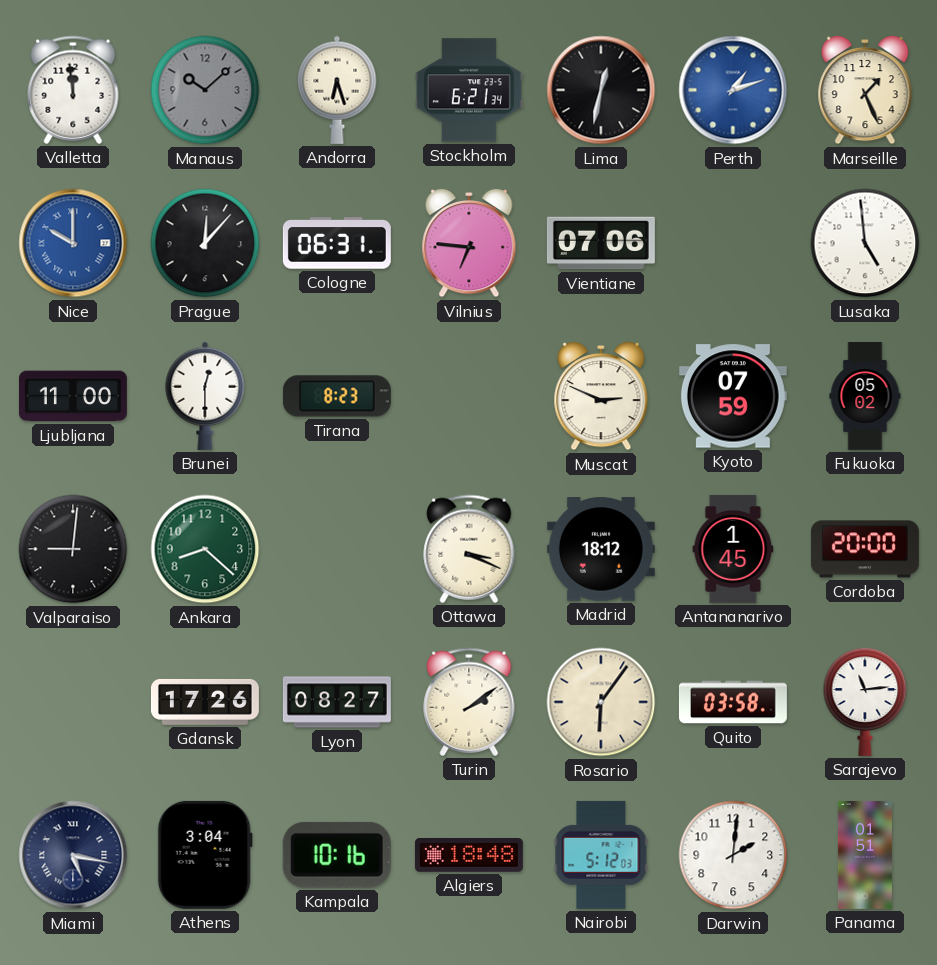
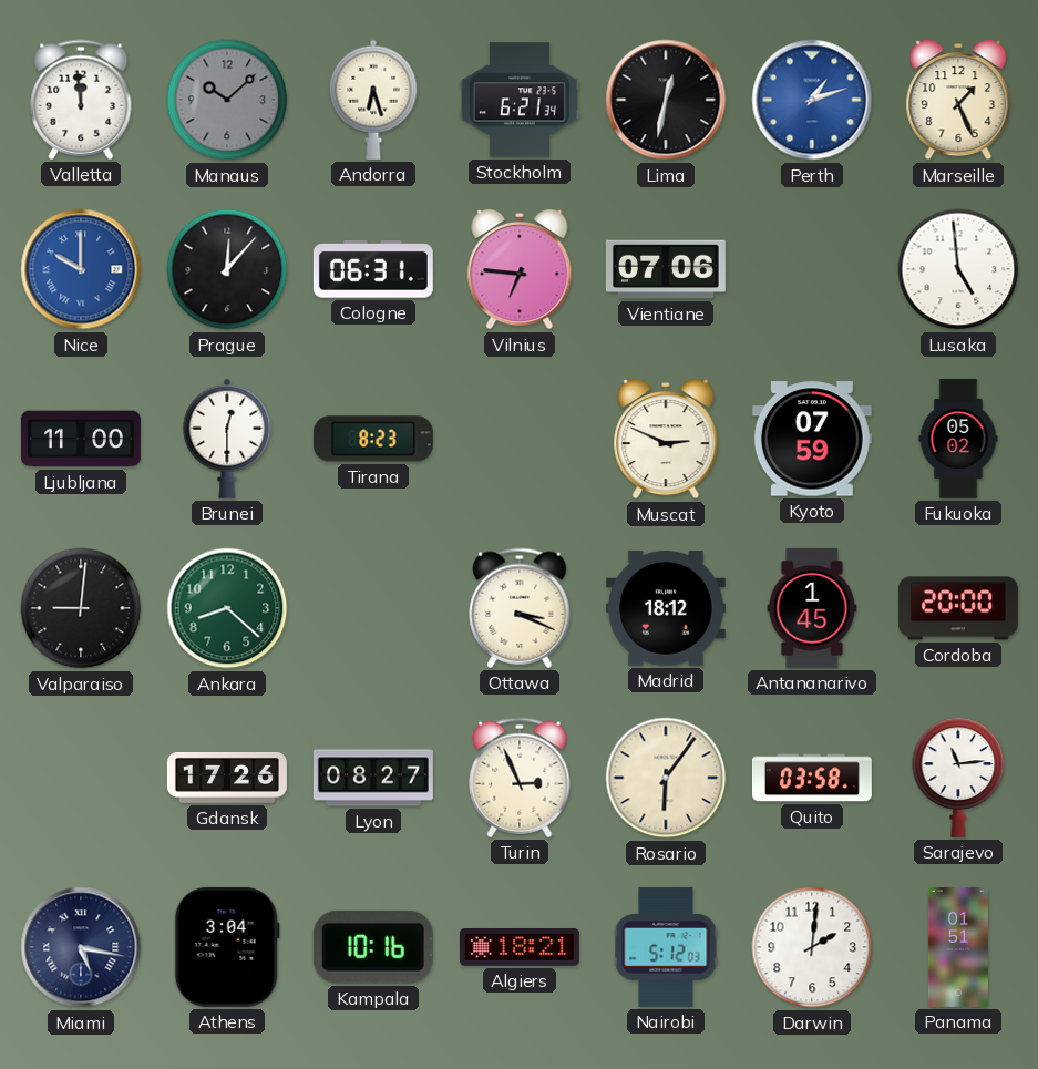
Turin: 2:09 -> 2:56
Algiers: 18:48 -> 18:21
